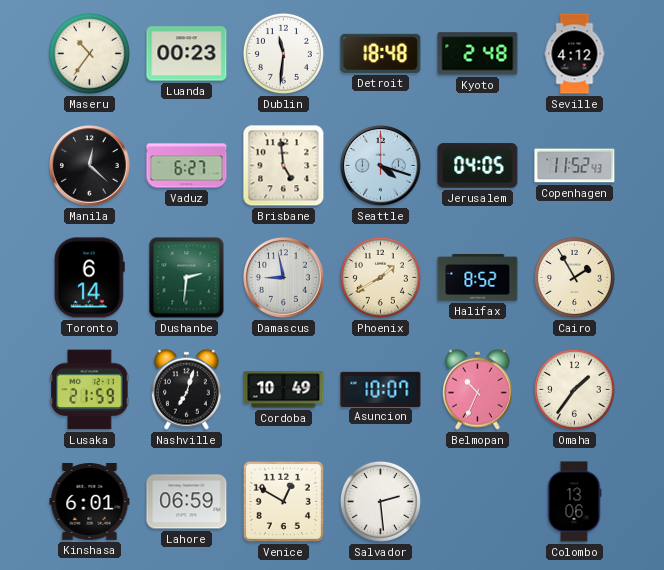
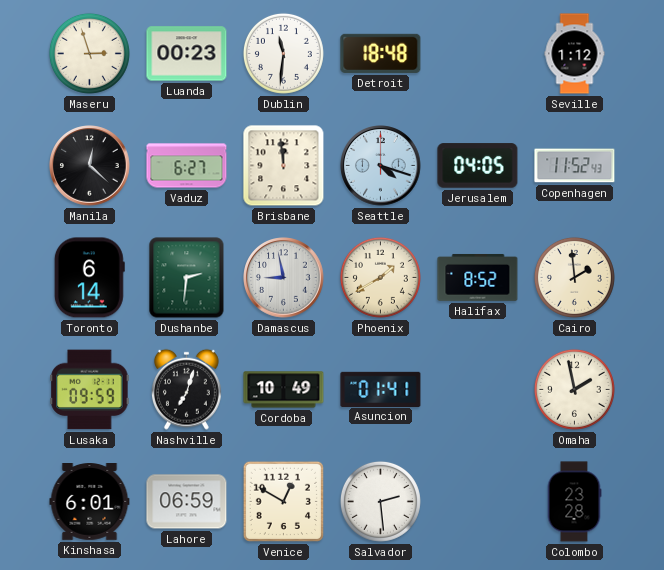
Maseru: 10:36 -> 2:57
Kyoto: 2:48 -> none
Seville: 4:12 -> 1:12
Brisbane: 4:59 -> 11:59
Cairo: 1:55 -> 1:59
Lusaka: 21:59 -> 09:59
Asuncion: 10:07 -> 01:41
Belmopan: 10:34 -> none
Omaha: 1:36 -> 1:58
Colombo: 13:06 -> 23:28
